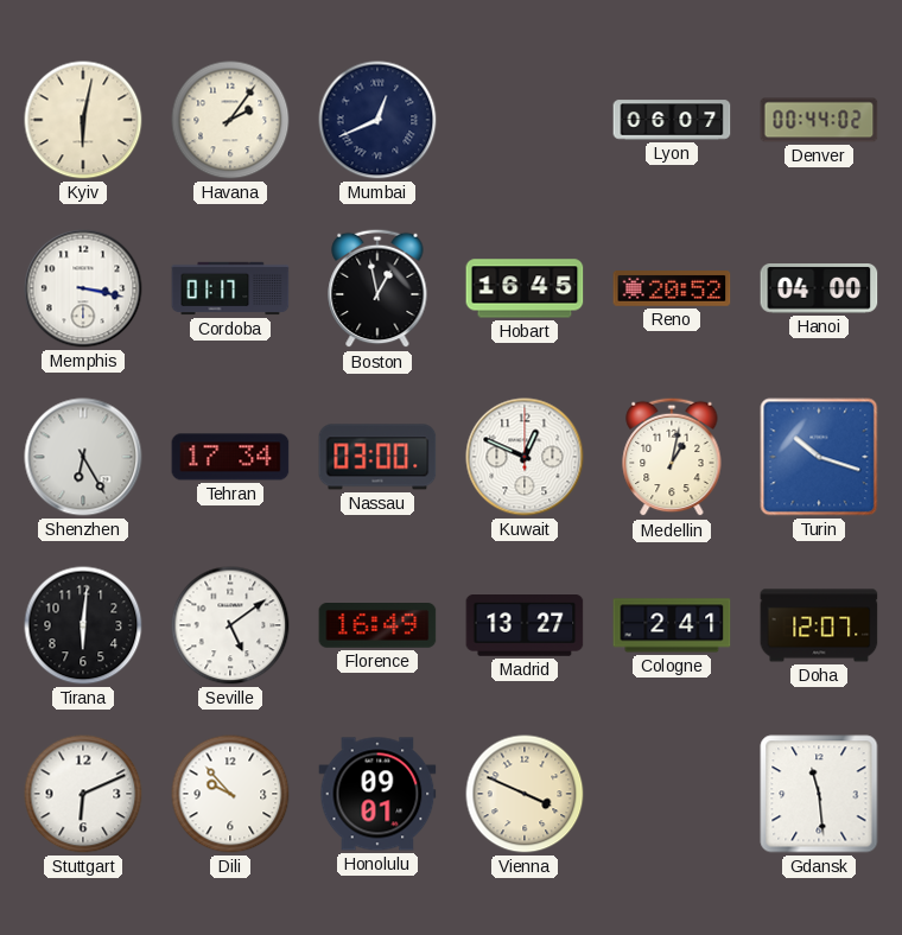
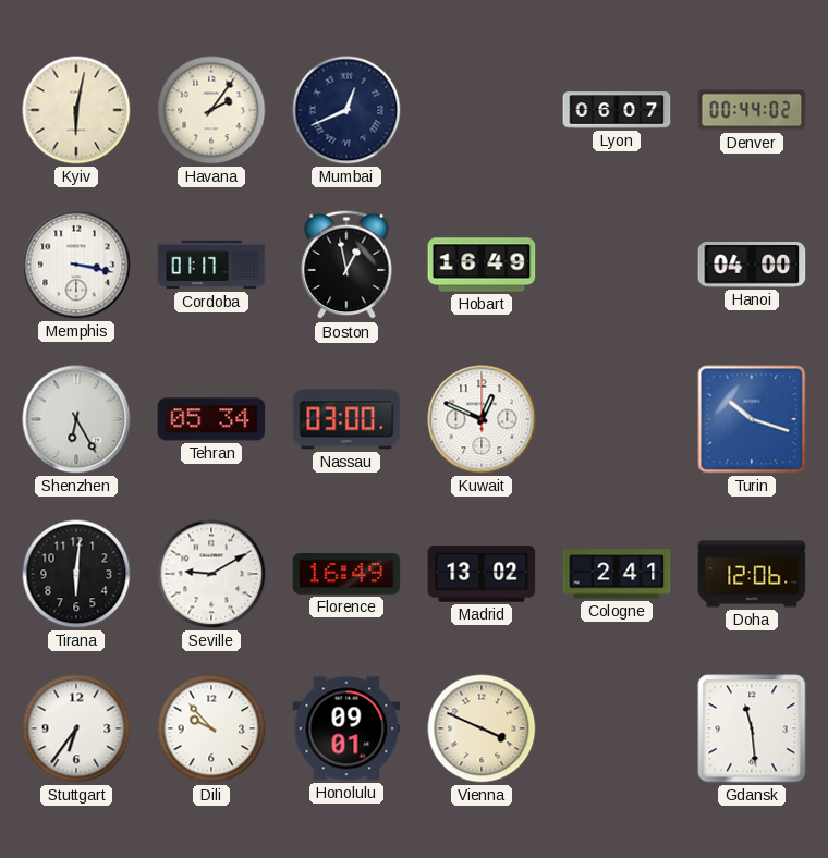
Hobart: 16:45 -> 16:49
Reno: 20:52 -> none
Tehran: 17:34 -> 05:34
Medellin: 1:02 -> none
Seville: 5:09 -> 9:10
Madrid: 13:27 -> 13:02
Doha: 12:07 -> 12:06
Stuttgart: 6:11 -> 6:36
